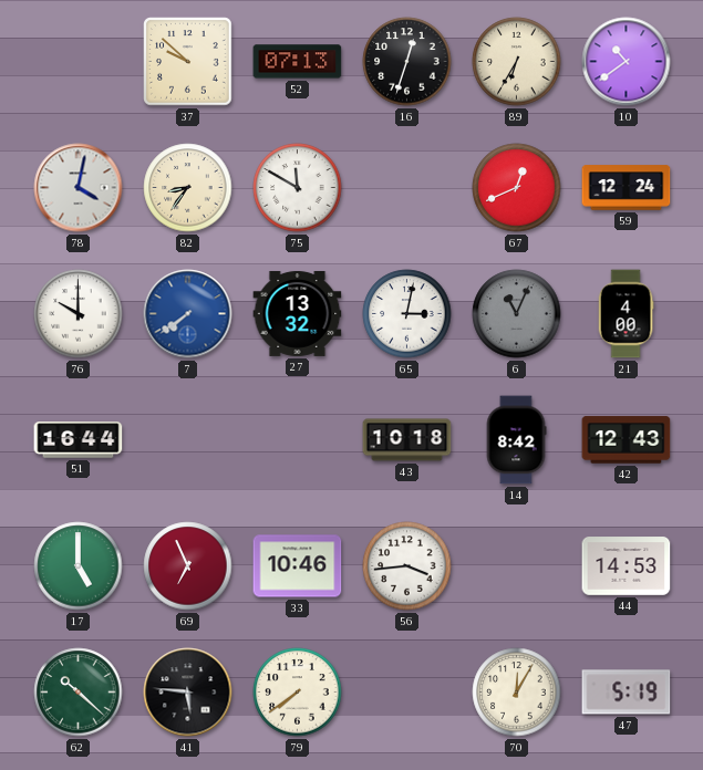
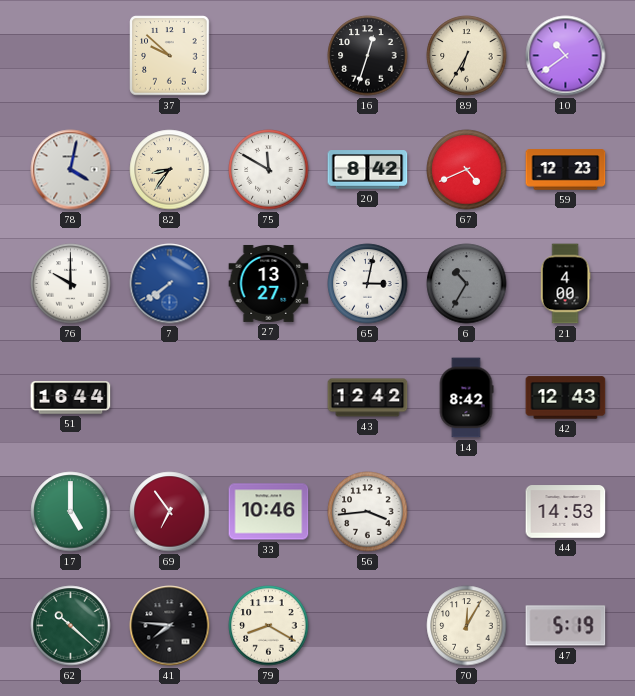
52: 07:13 -> none
20: none -> 8:42
67: 12:41 -> 4:41
59: 12:24 -> 12:23
27: 13:32 -> 13:27
6: 11:04 -> 10:35
43: 10:18 -> 12:42
69: 6:56 -> 6:54
41: 5:46 -> 7:46
79: 7:39 -> 8:20
